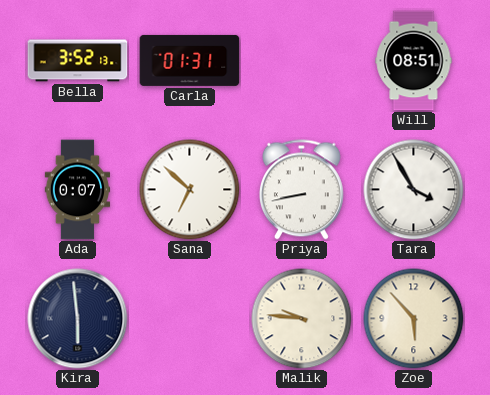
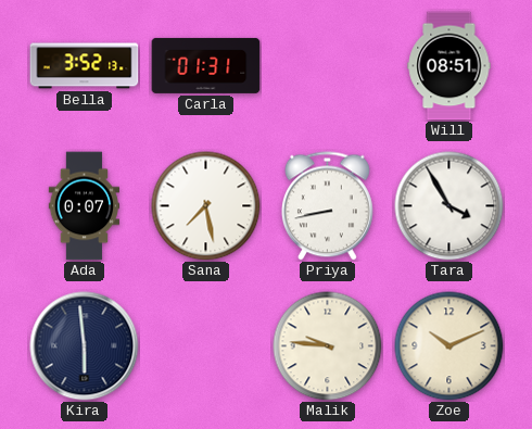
Sana: 6:52 -> 7:28
Zoe: 5:53 -> 10:11
